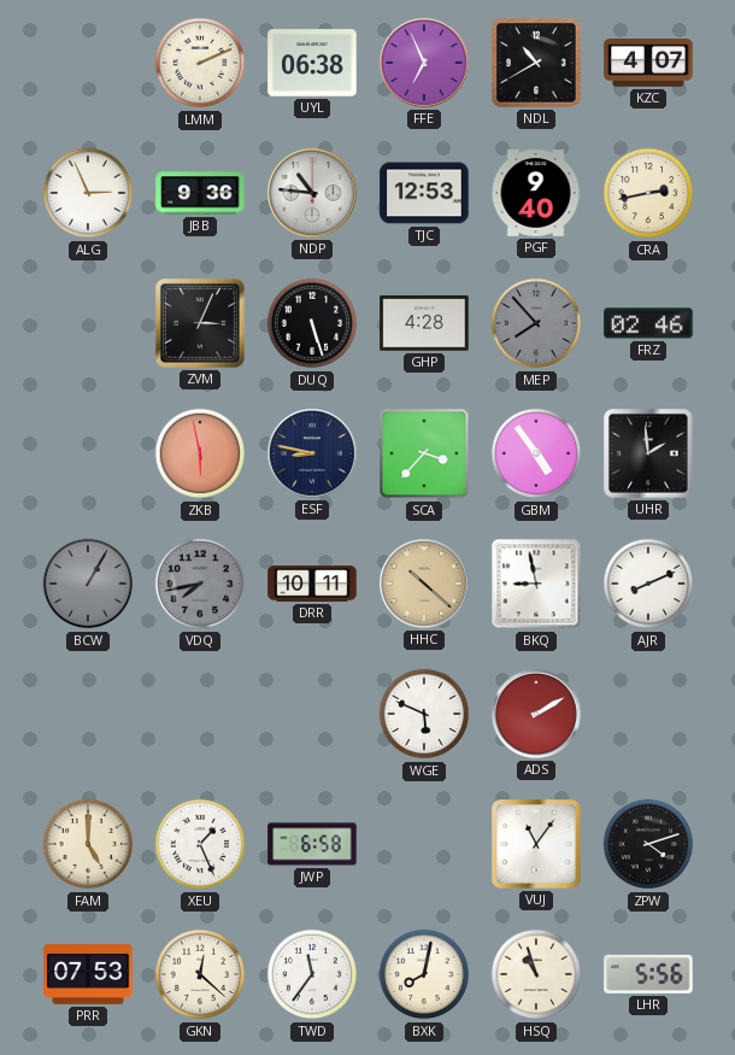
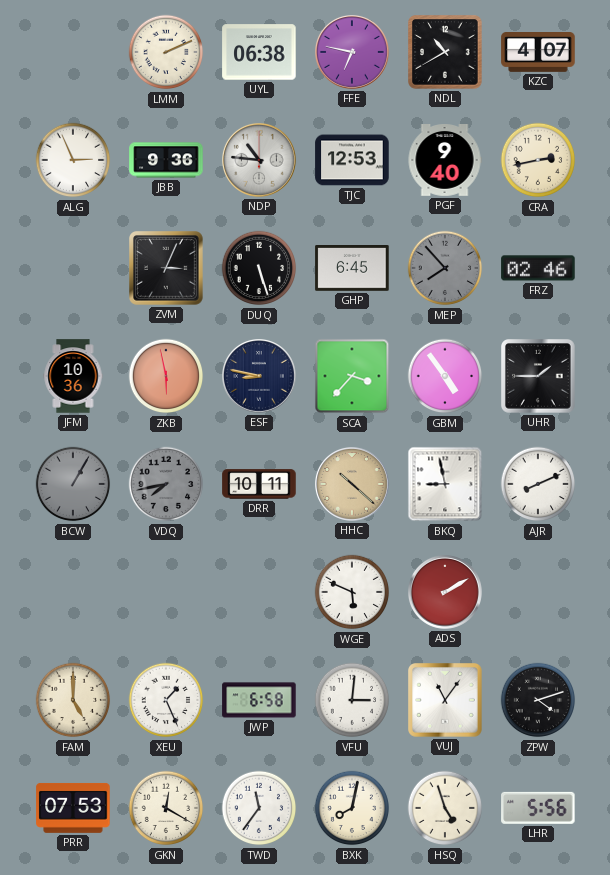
FFE: 6:56 -> 6:47
GHP: 4:28 -> 6:45
JFM: none -> 10:36
UHR: 1:59 -> 1:45
VFU: none -> 3:01
GKN: 12:22 -> 12:20
HSQ: 10:57 -> 4:57
